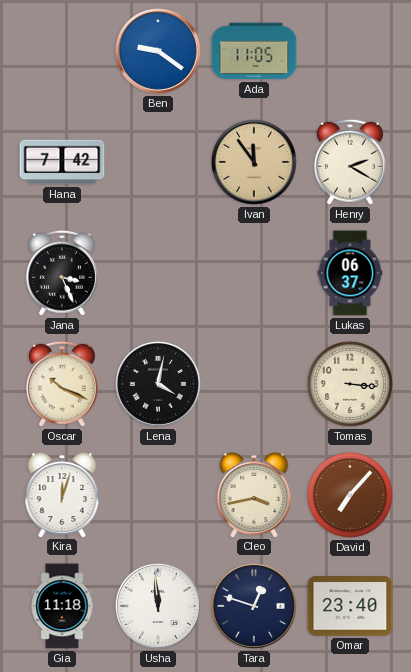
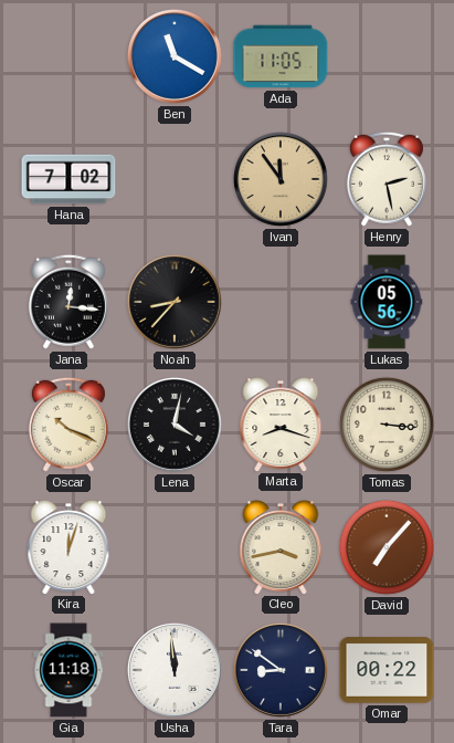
Ben: 9:21 -> 11:20
Hana: 7:42 -> 7:02
Henry: 2:20 -> 2:28
Jana: 3:26 -> 12:16
Noah: none -> 8:37
Lukas: 06:37 -> 05:56
Marta: none -> 8:18
Tara: 12:48 -> 8:51
Omar: 23:40 -> 00:22
